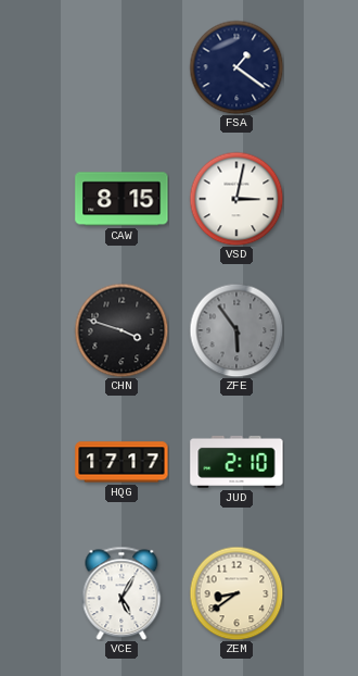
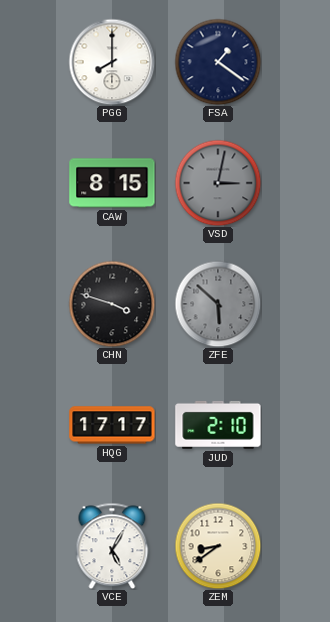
PGG: none -> 8:00
VSD dial: white -> grey
ZFE: 5:54 -> 5:52
